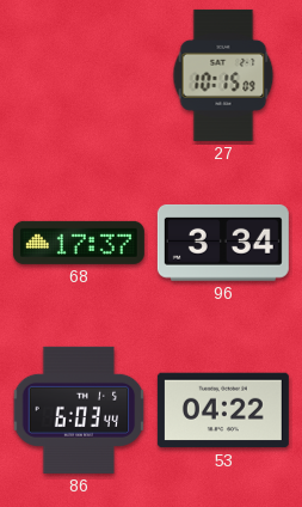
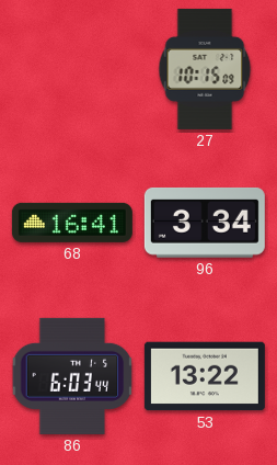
68: 17:37 -> 16:41
53: 04:22 -> 13:22
